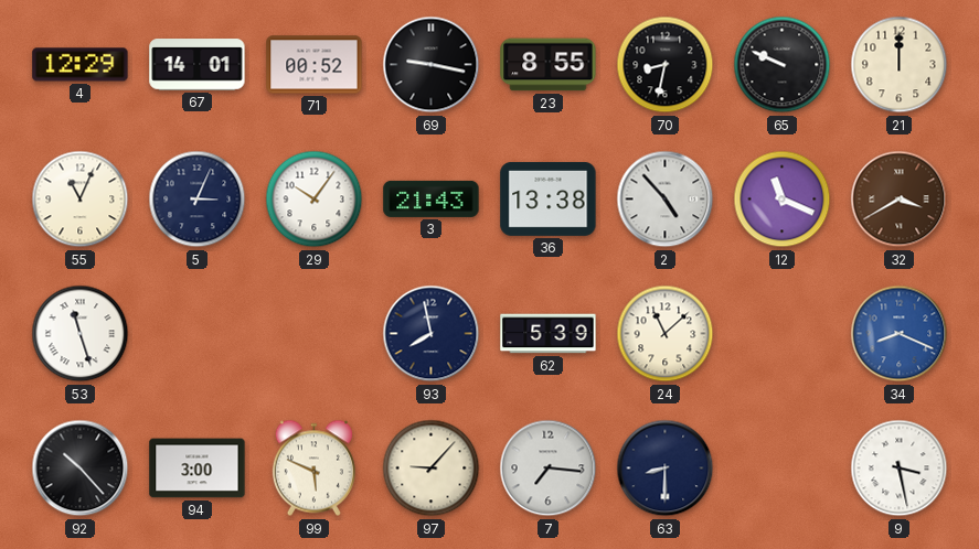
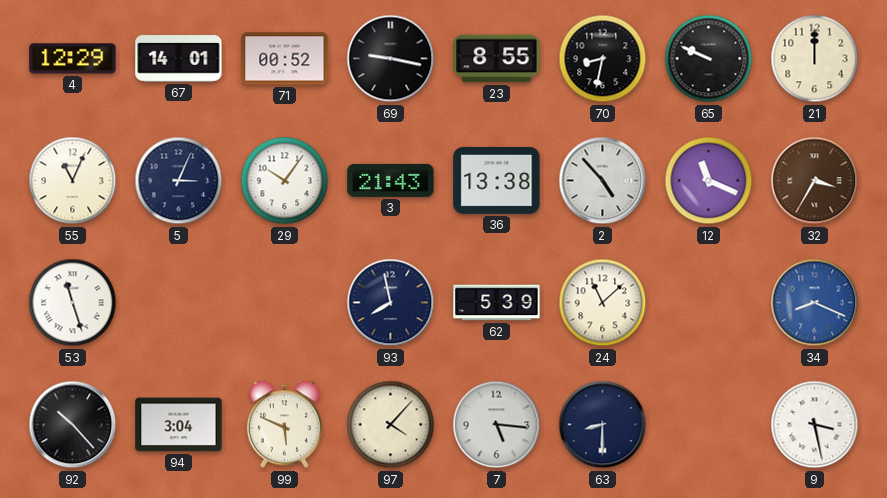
32: 3:40 -> 3:35
94: 3:00 -> 3:04
97: 9:07 -> 4:07
7: 7:16 -> 5:16
